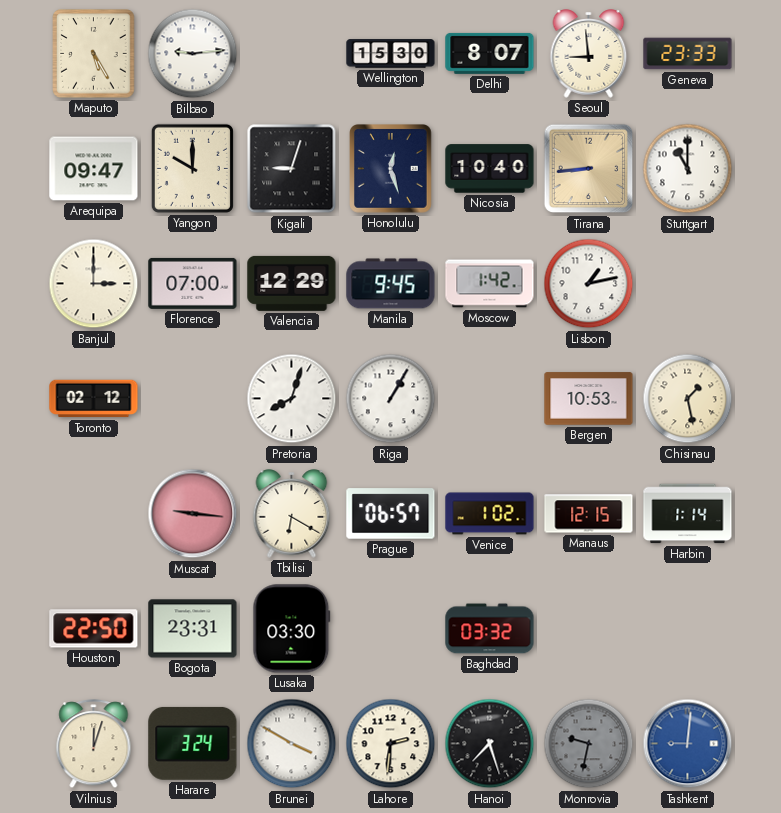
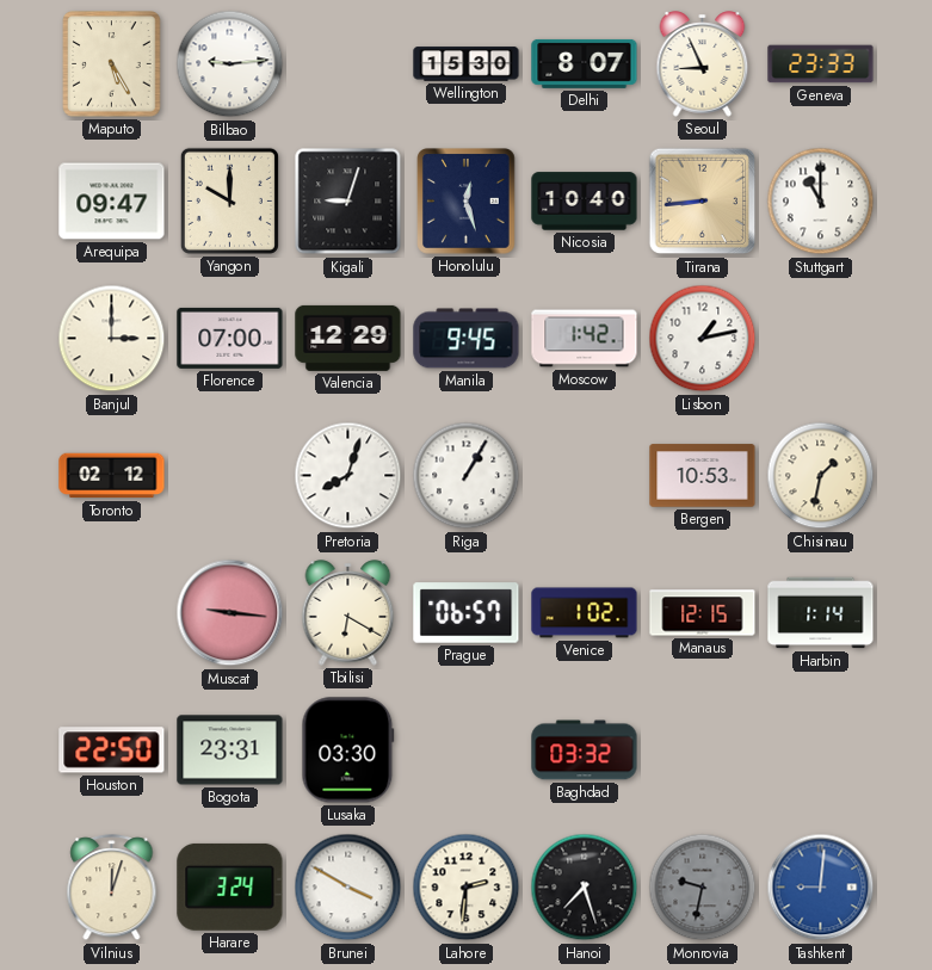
Seoul: 8:59 -> 8:56
Chisinau: 1:28 -> 1:32
